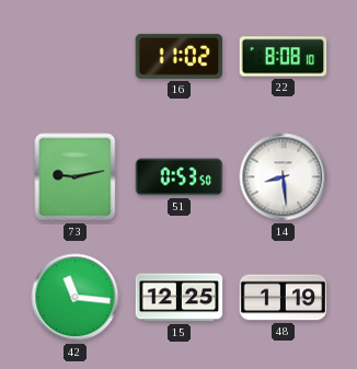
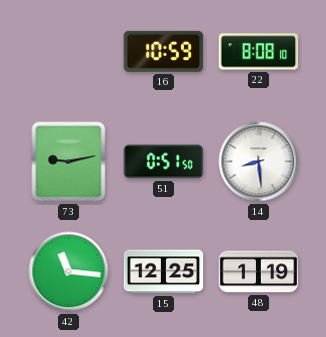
16: 11:02 -> 10:59
51: 0:53 -> 0:51
